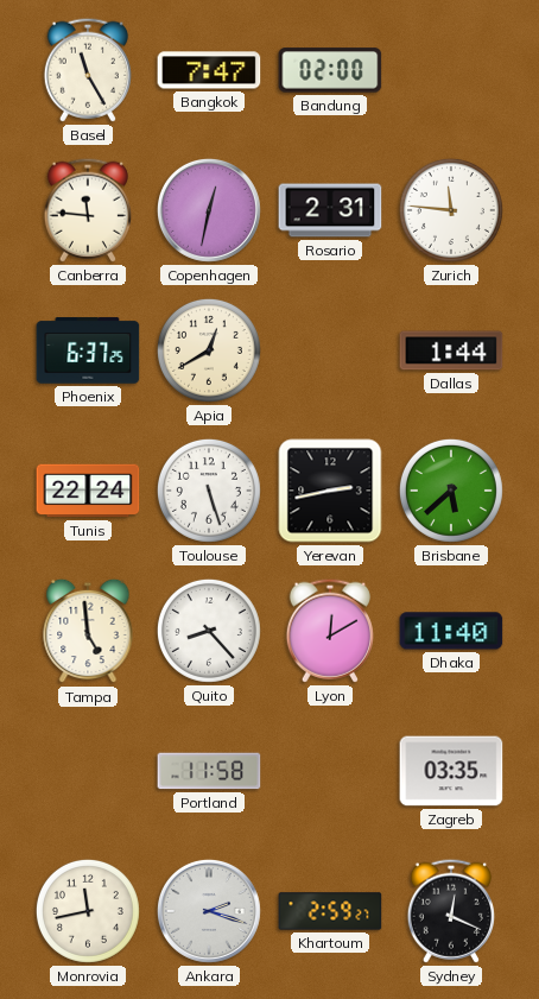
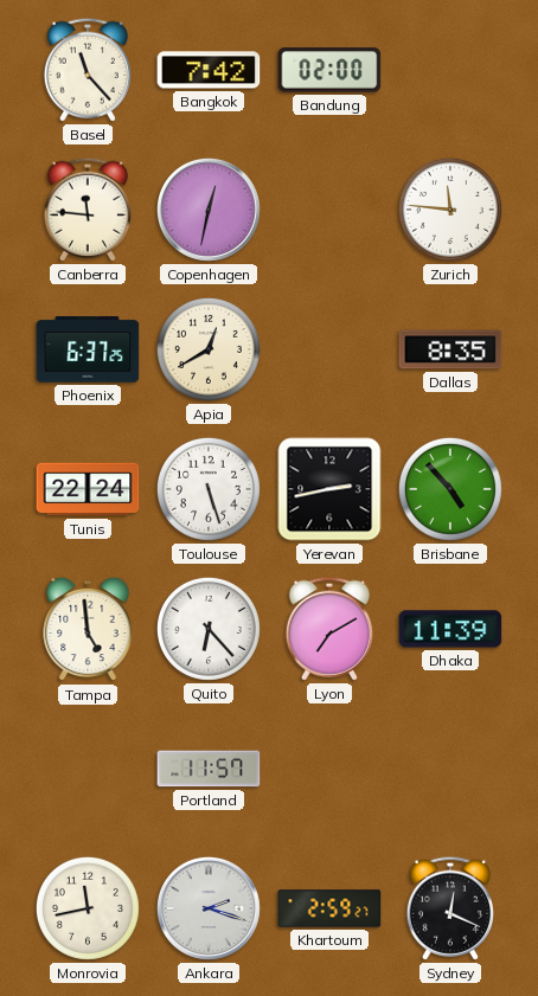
Basel: 11:25 -> 11:23
Bangkok: 7:47 -> 7:42
Rosario: 2:31 -> none
Dallas: 1:44 -> 8:35
Brisbane: 5:38 -> 4:53
Quito: 8:23 -> 6:23
Lyon: 12:10 -> 7:10
Dhaka: 11:40 -> 11:39
Portland: 11:58 -> 11:57
Zagreb: 03:35 -> none
